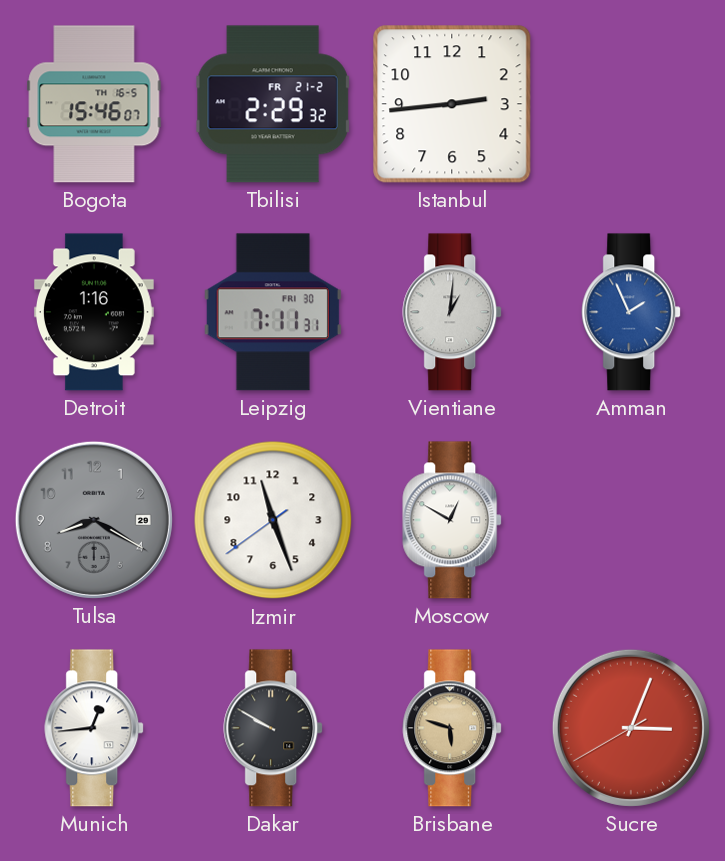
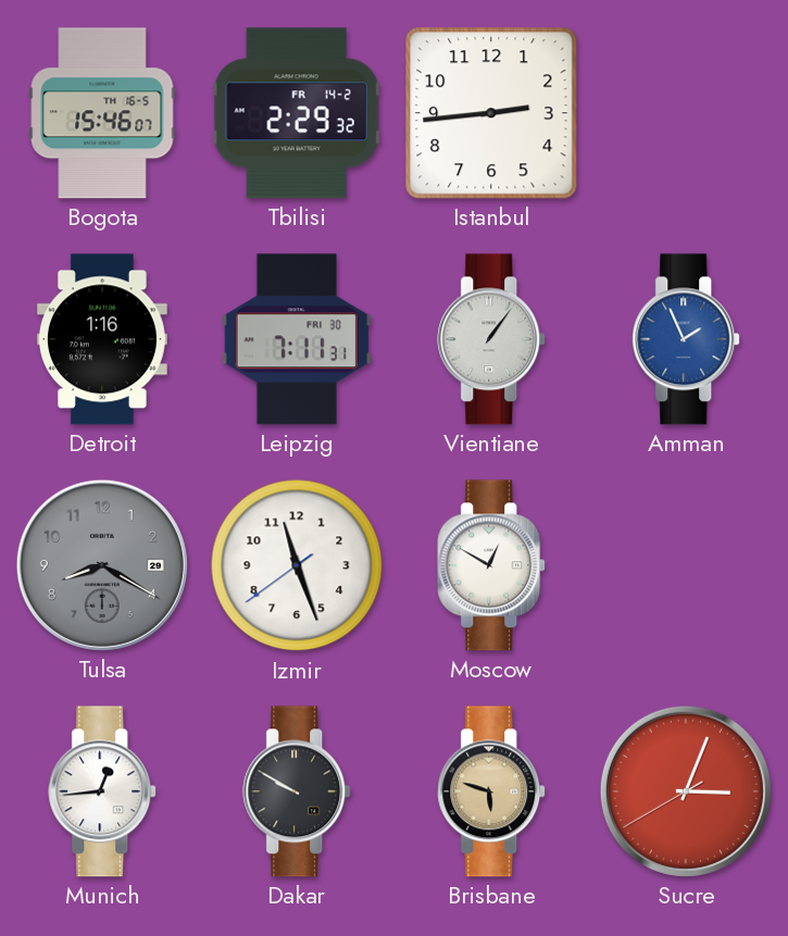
Tbilisi date: FR 21-2 -> FR 14-2
Vientiane: 1:01 -> 1:06
